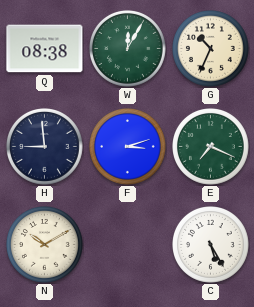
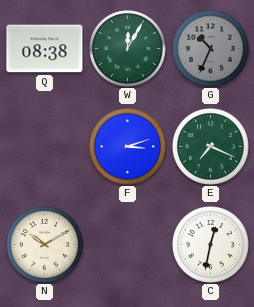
G dial: cream -> grey
H: 8:59 -> none
C: 5:25 -> 12:32
